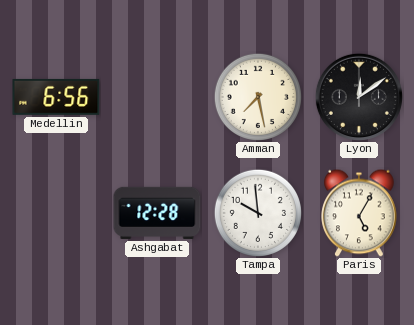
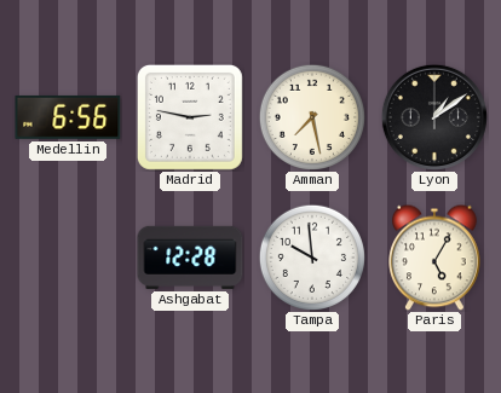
Madrid: none -> 2:47
Lyon: 12:09 -> 1:09
